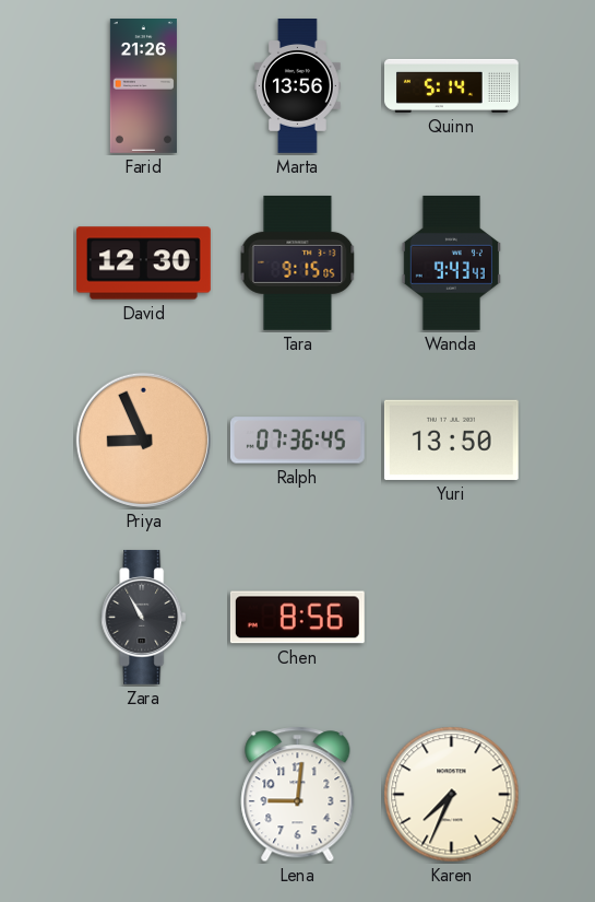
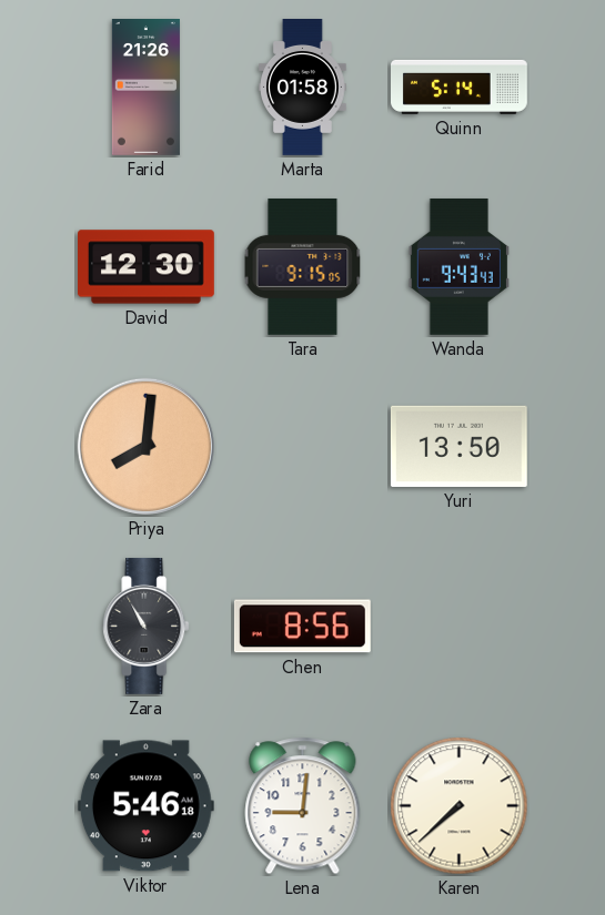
Marta: 13:56 -> 01:58
Priya: 8:56 -> 8:01
Ralph: 07:36 -> none
Viktor: none -> 5:46
Karen: 7:34 -> 7:38
